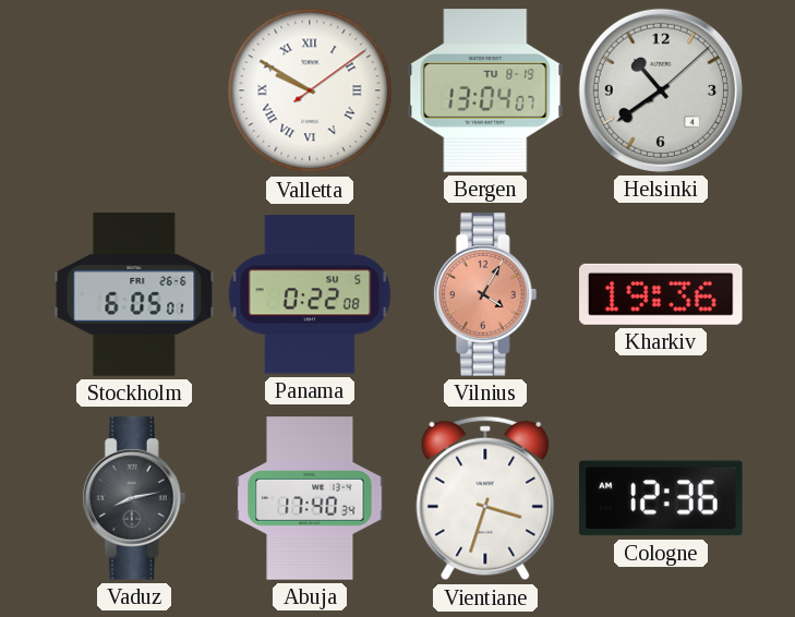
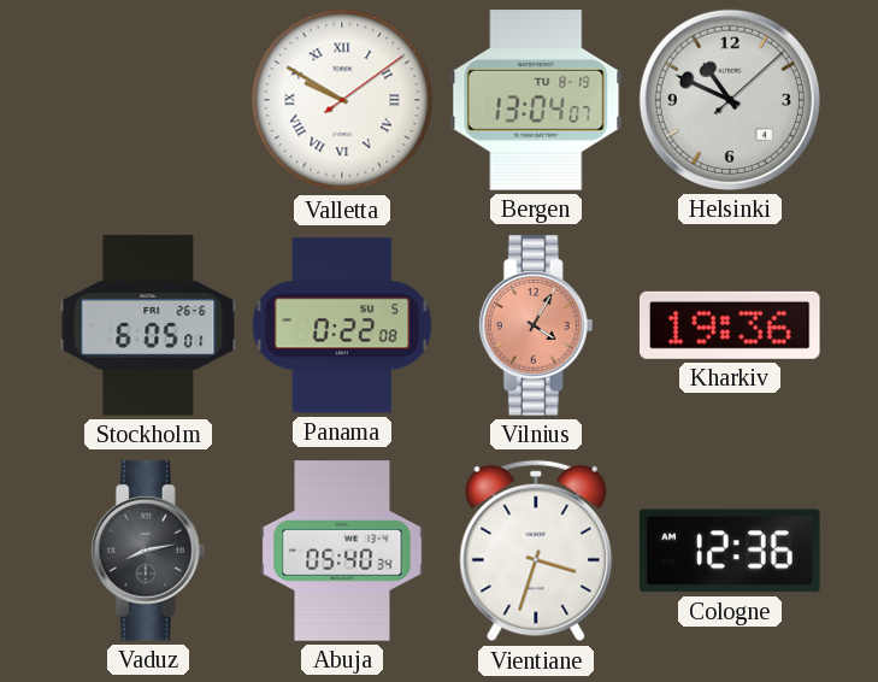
Helsinki: 10:39 -> 10:49
Abuja: 17:40 -> 05:40
